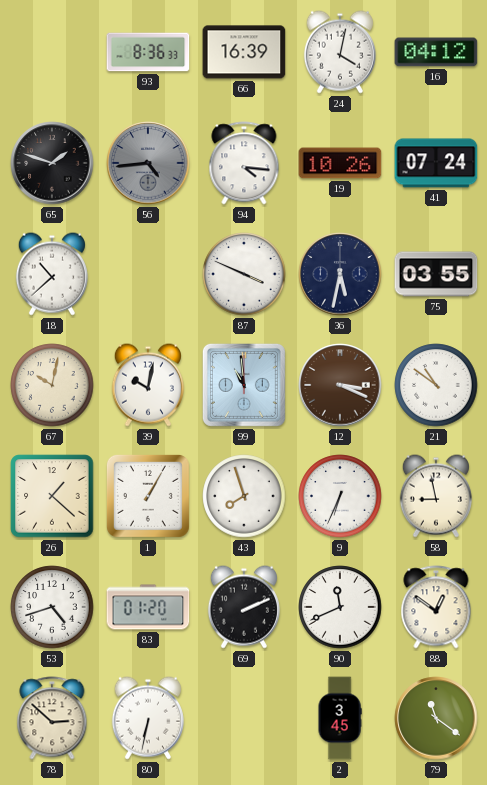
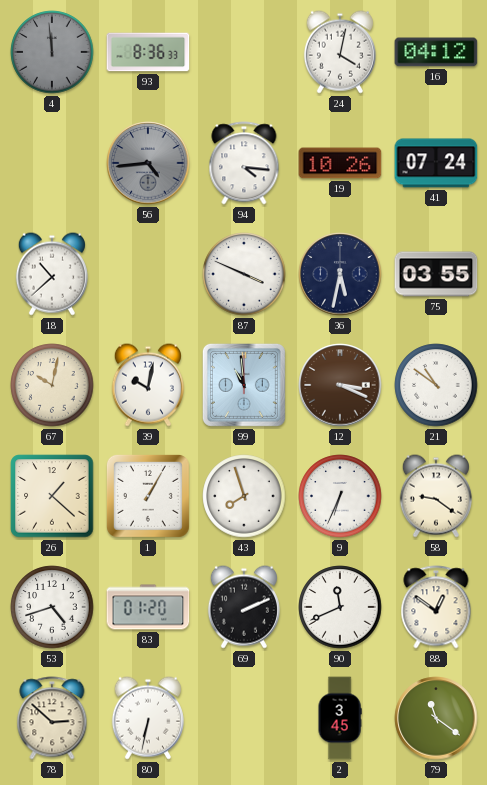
4: none -> 11:59
66: 16:39 -> none
65: 1:48 -> none
58: 8:58 -> 9:21
